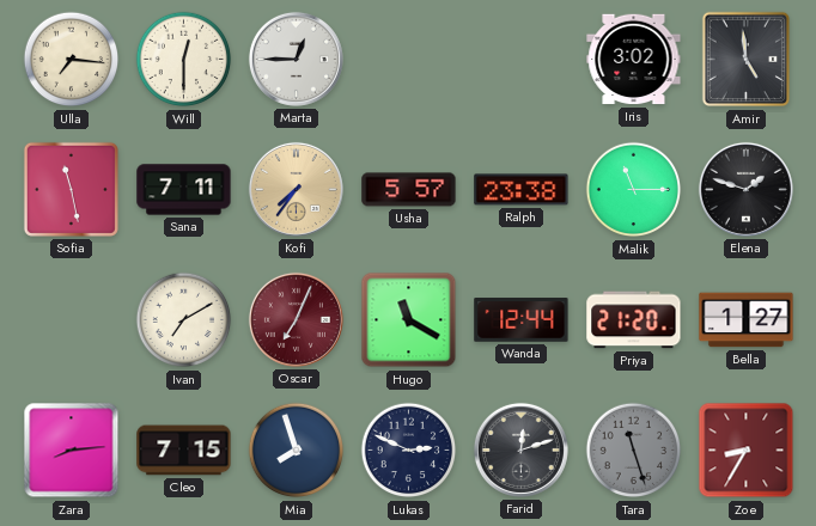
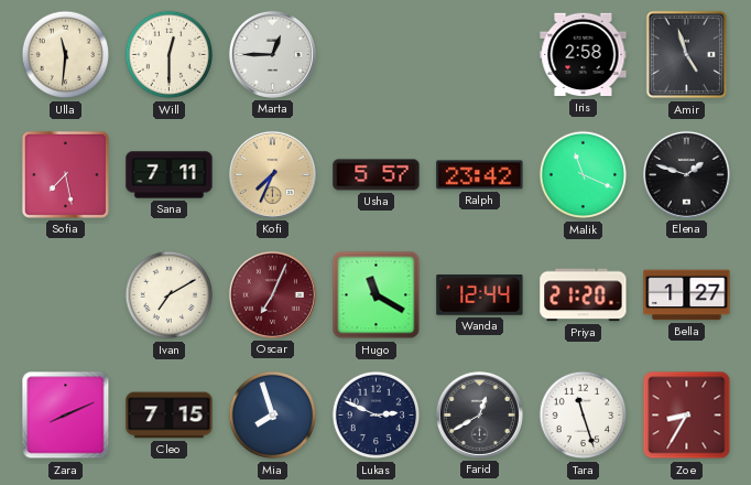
Ulla: 7:16 -> 11:31
Iris: 3:02 -> 2:58
Amir: 4:59 -> 4:57
Sofia: 11:28 -> 7:28
Kofi: 7:36 -> 7:34
Ralph: 23:38 -> 23:42
Malik: 11:15 -> 11:19
Zara: 8:14 -> 8:11
Farid: 12:12 -> 12:40
Tara dial: grey -> white
